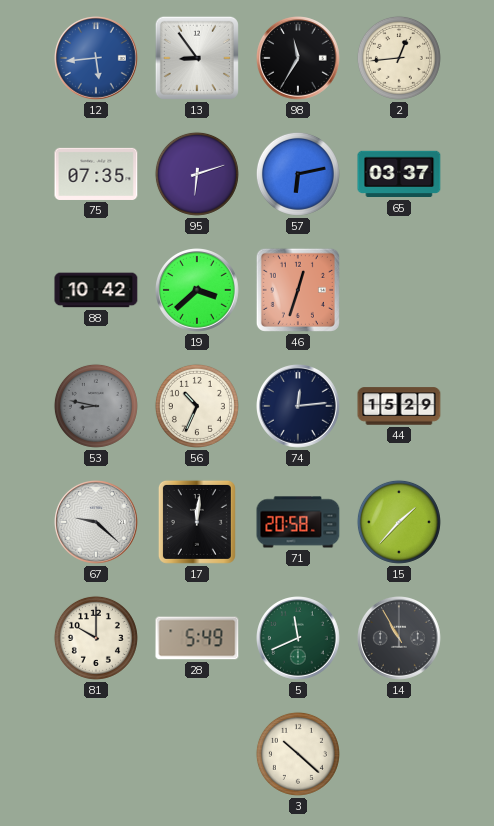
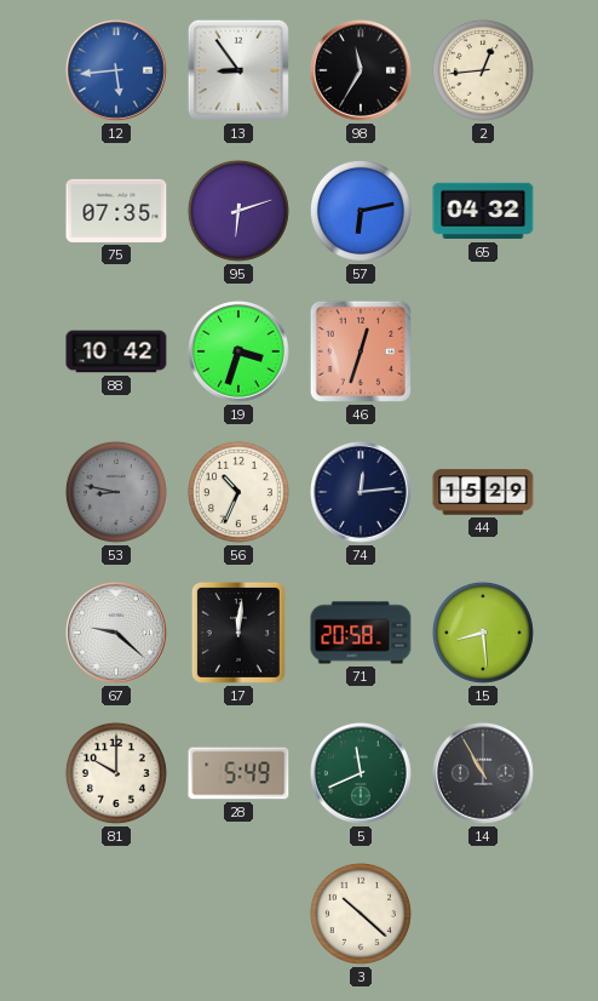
65: 03:37 -> 04:32
19: 3:38 -> 3:33
15: 1:37 -> 8:29
